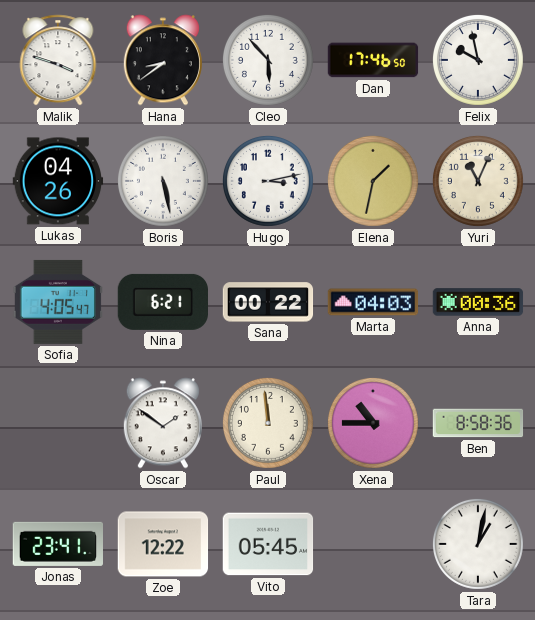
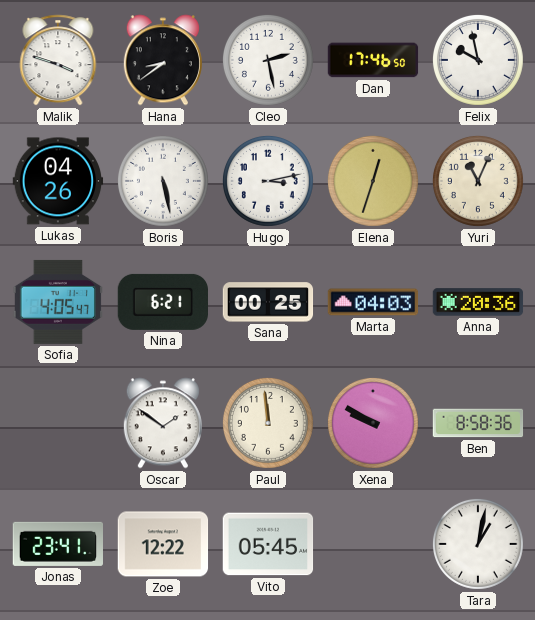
Cleo: 5:53 -> 2:28
Elena: 1:32 -> 12:33
Sana: 00:22 -> 00:25
Anna: 00:36 -> 20:36
Xena: 10:45 -> 9:50
